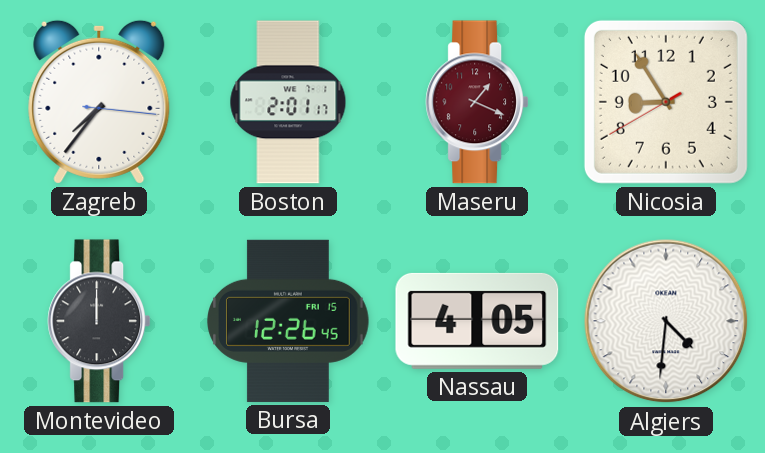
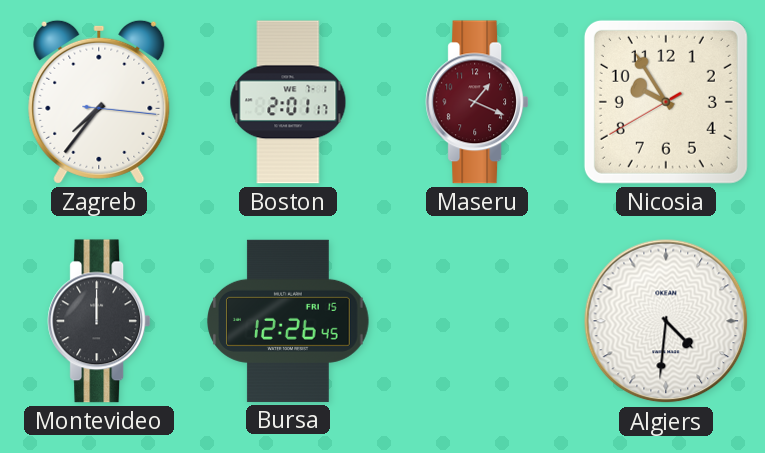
Nicosia: 8:54 -> 9:54
Nassau: 4:05 -> none
